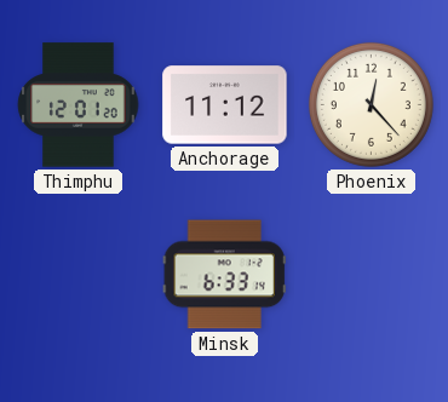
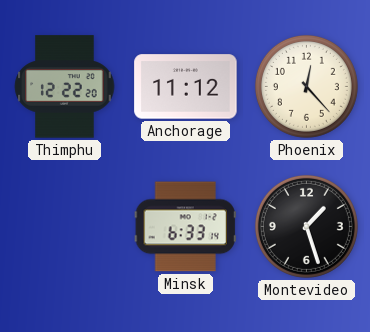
Thimphu: 12:01 -> 12:22
Montevideo: none -> 1:27
